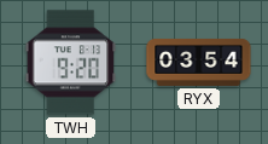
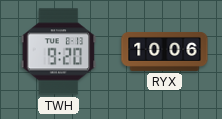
RYX: 03:54 -> 10:06
